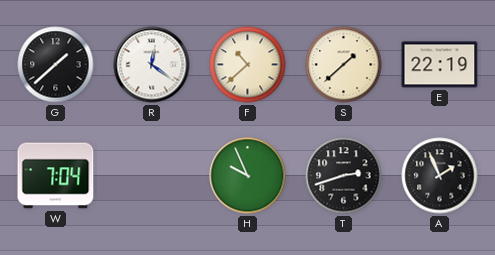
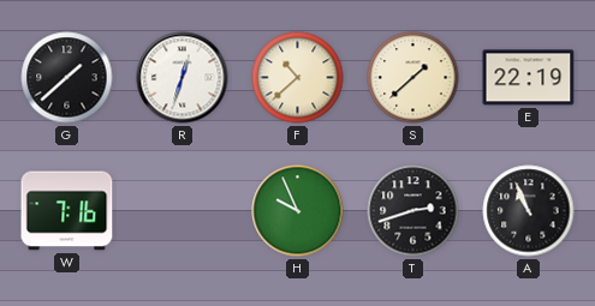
R: 12:21 -> 12:33
W: 7:04 -> 7:16
A: 1:56 -> 10:56
